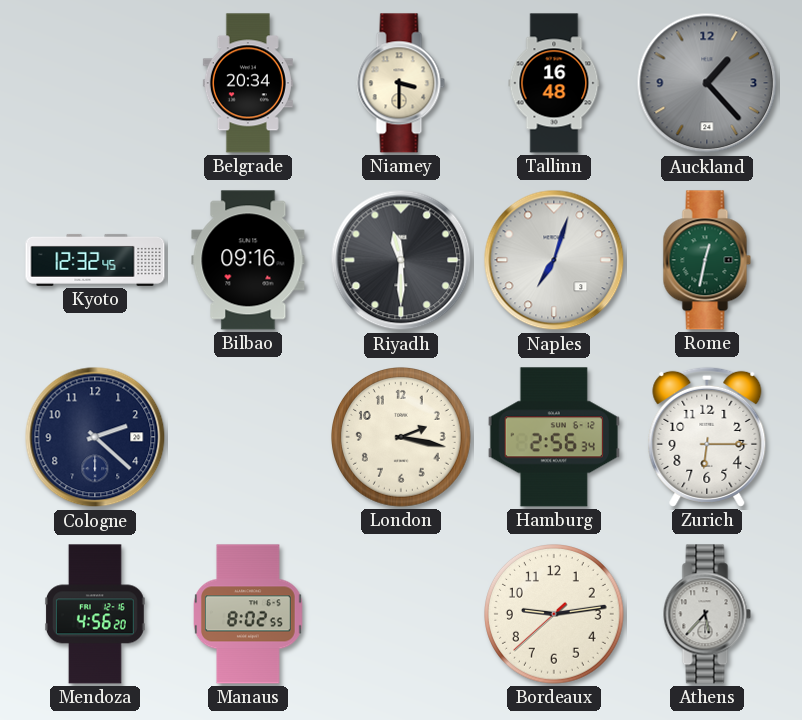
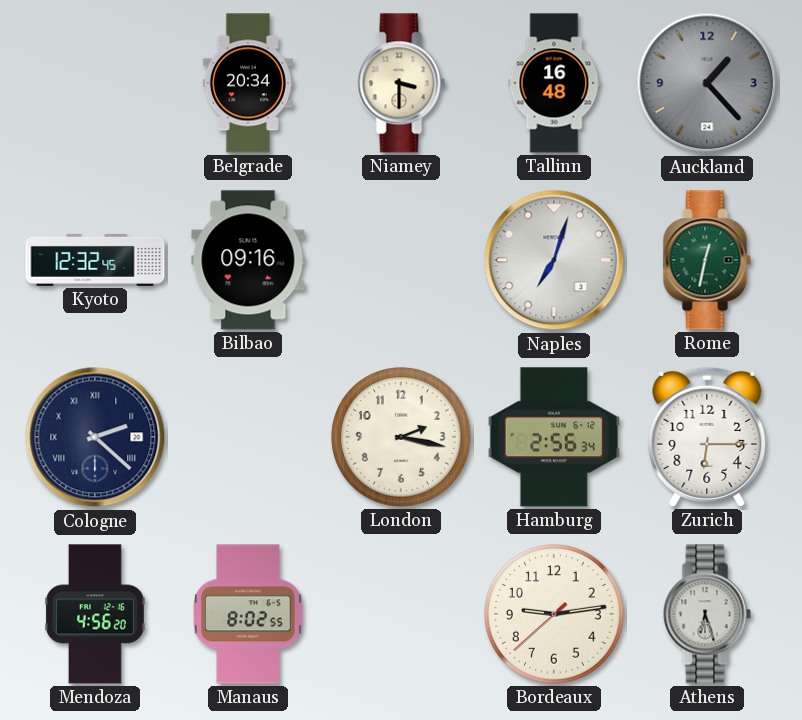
Riyadh: 11:30 -> none
Cologne numerals: Arabic -> Roman
Athens: 5:37 -> 6:27
